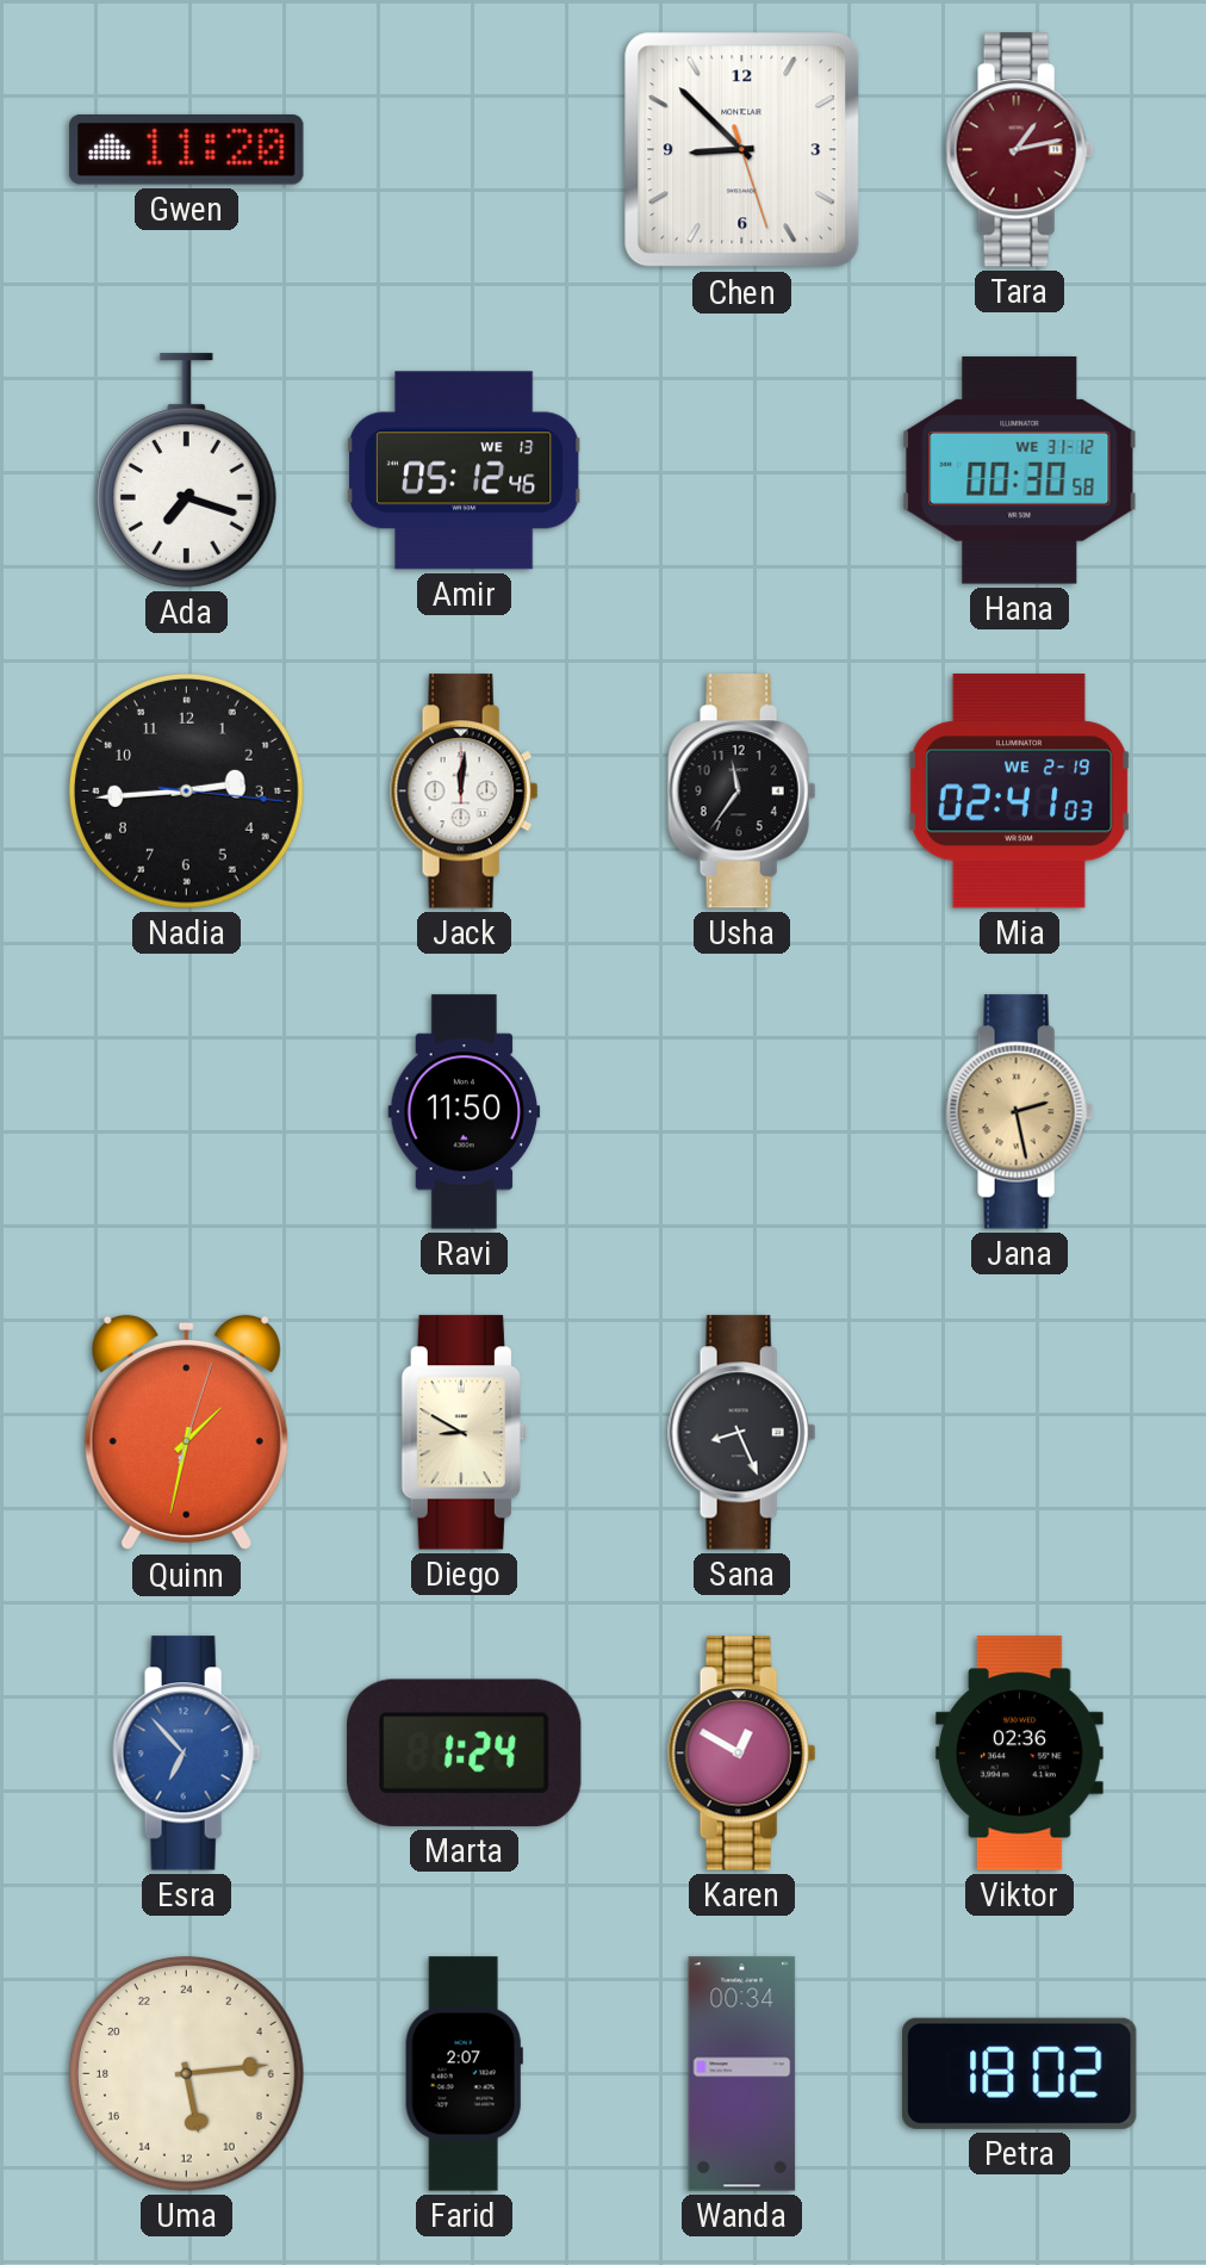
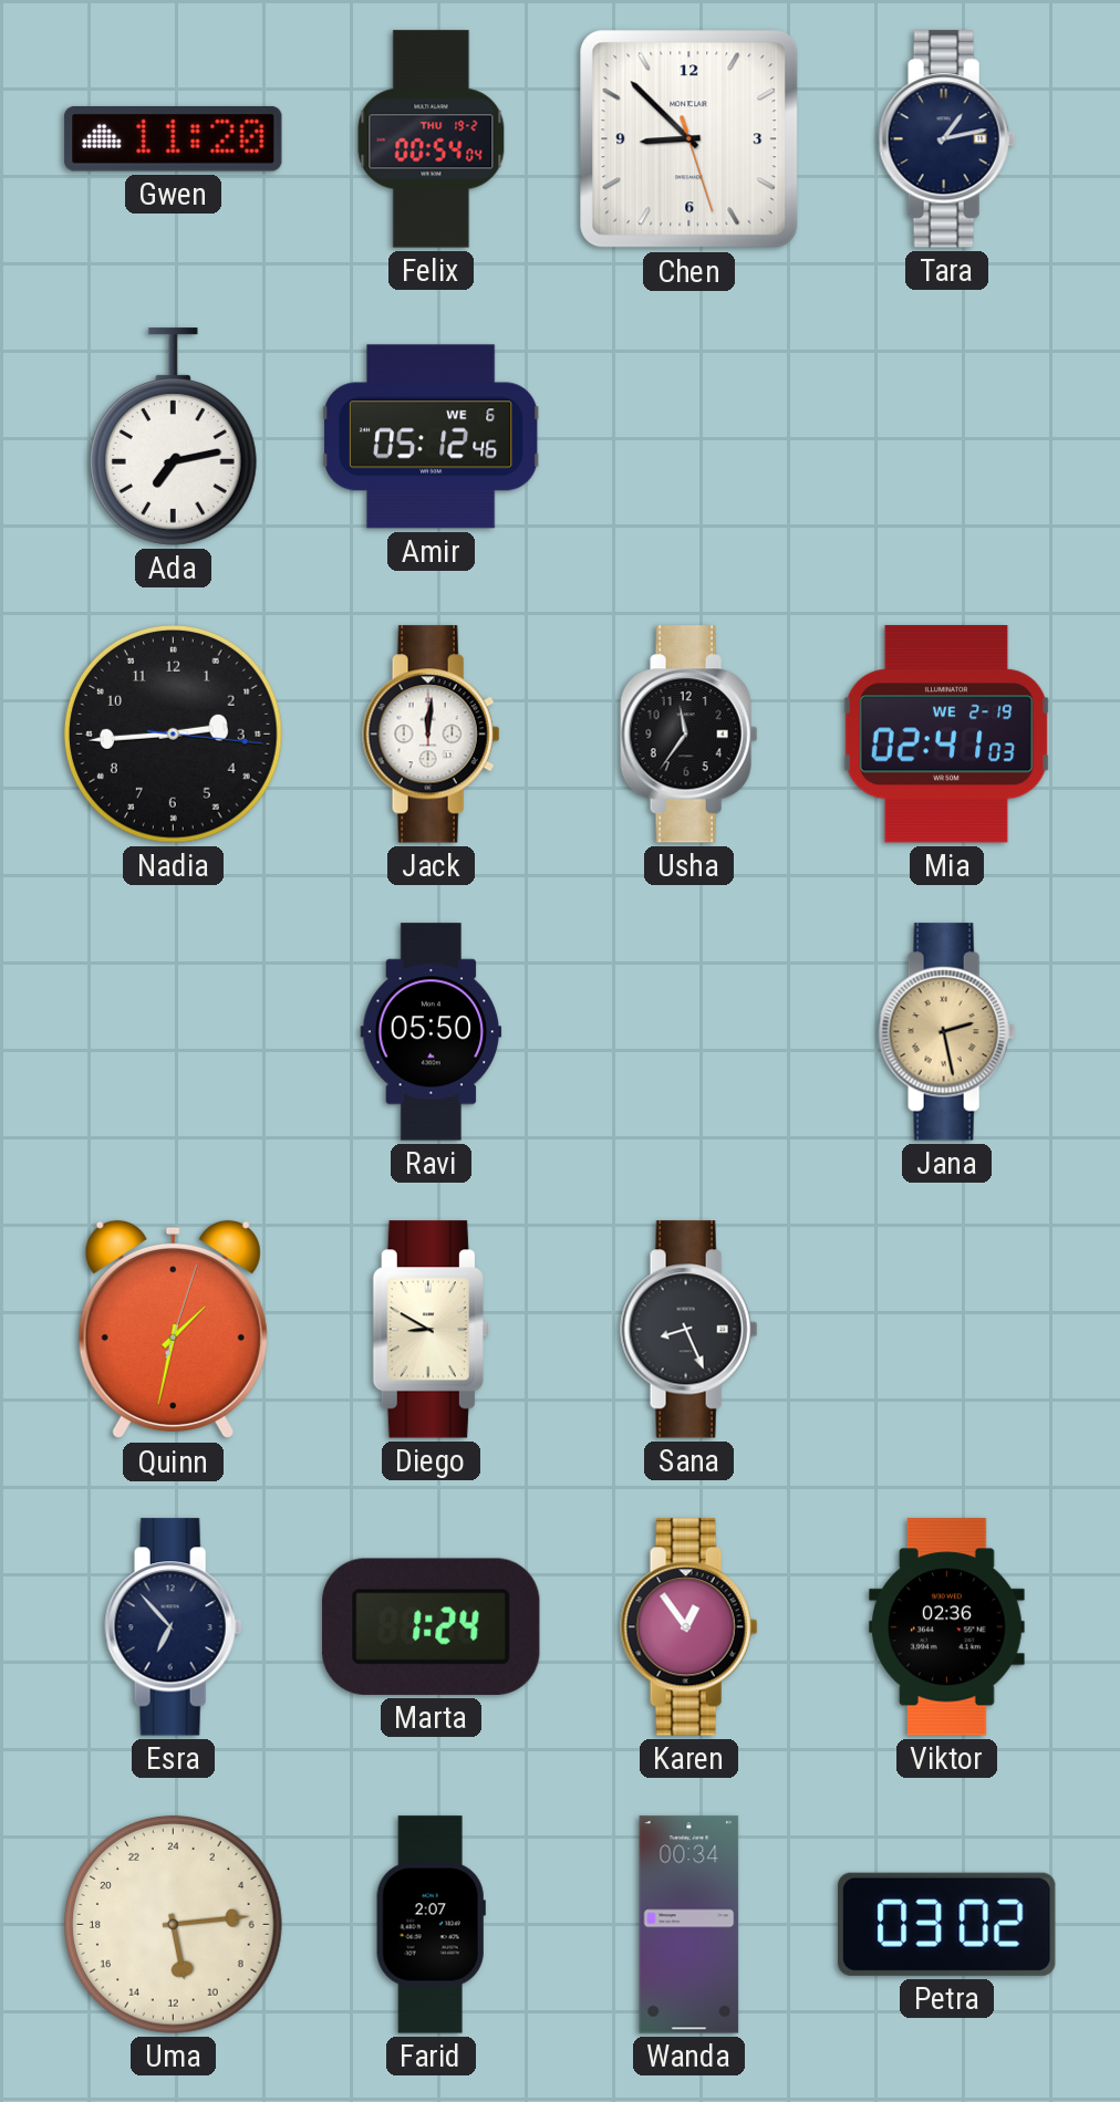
Felix: none -> 00:54
Tara dial: burgundy -> navy
Ada: 7:18 -> 7:13
Amir date: WE 13 -> WE 6
Hana: 00:30 -> none
Ravi: 11:50 -> 05:50
Esra dial: blue -> navy
Karen: 12:50 -> 12:54
Petra: 18:02 -> 03:02
